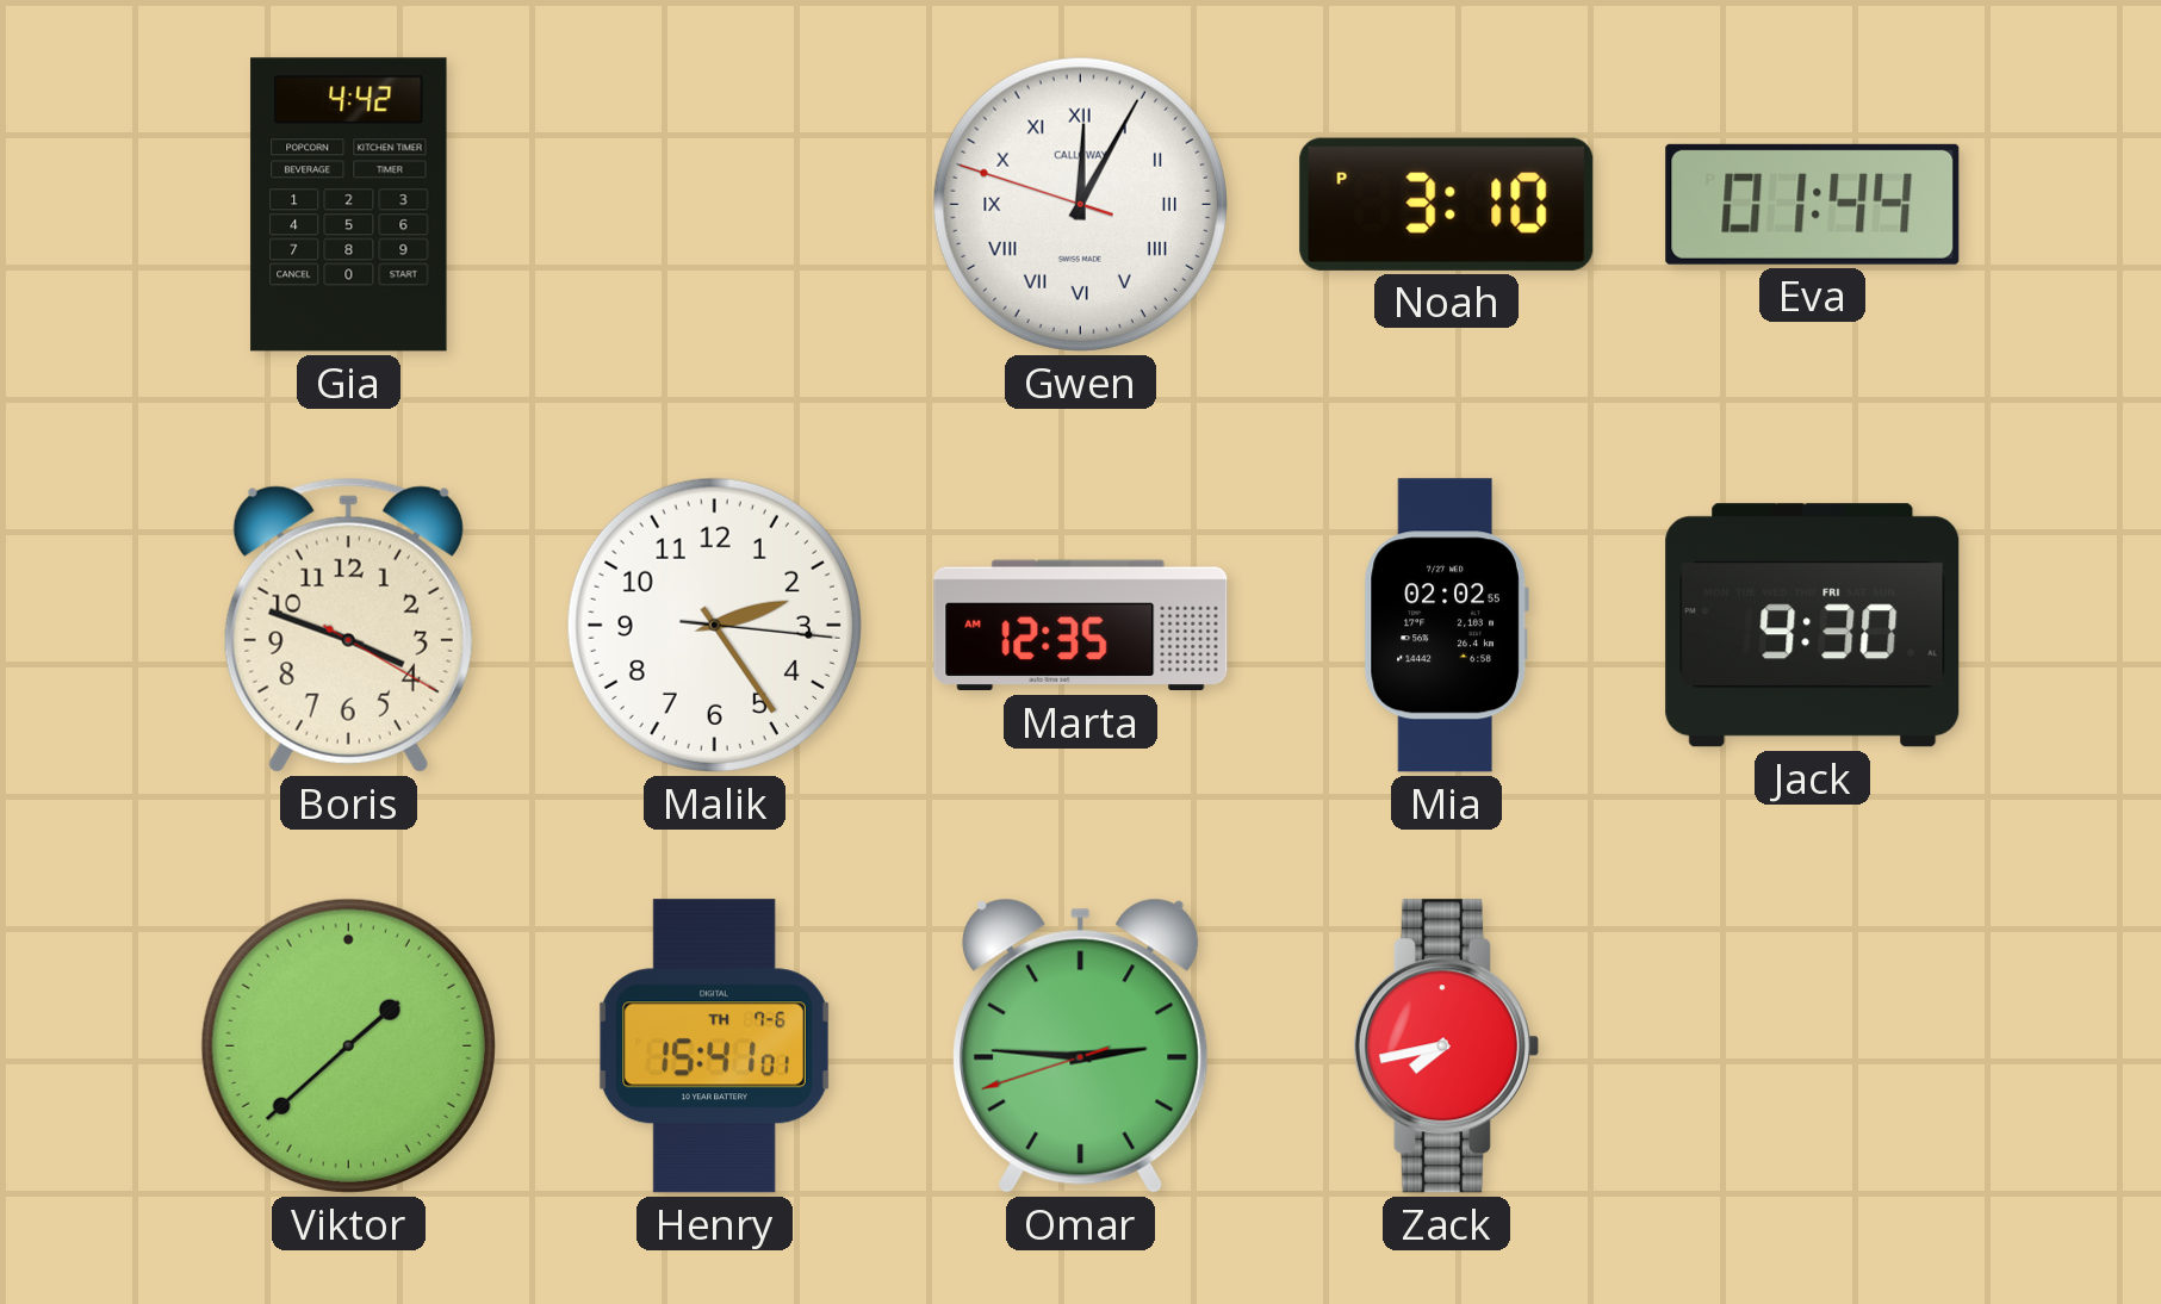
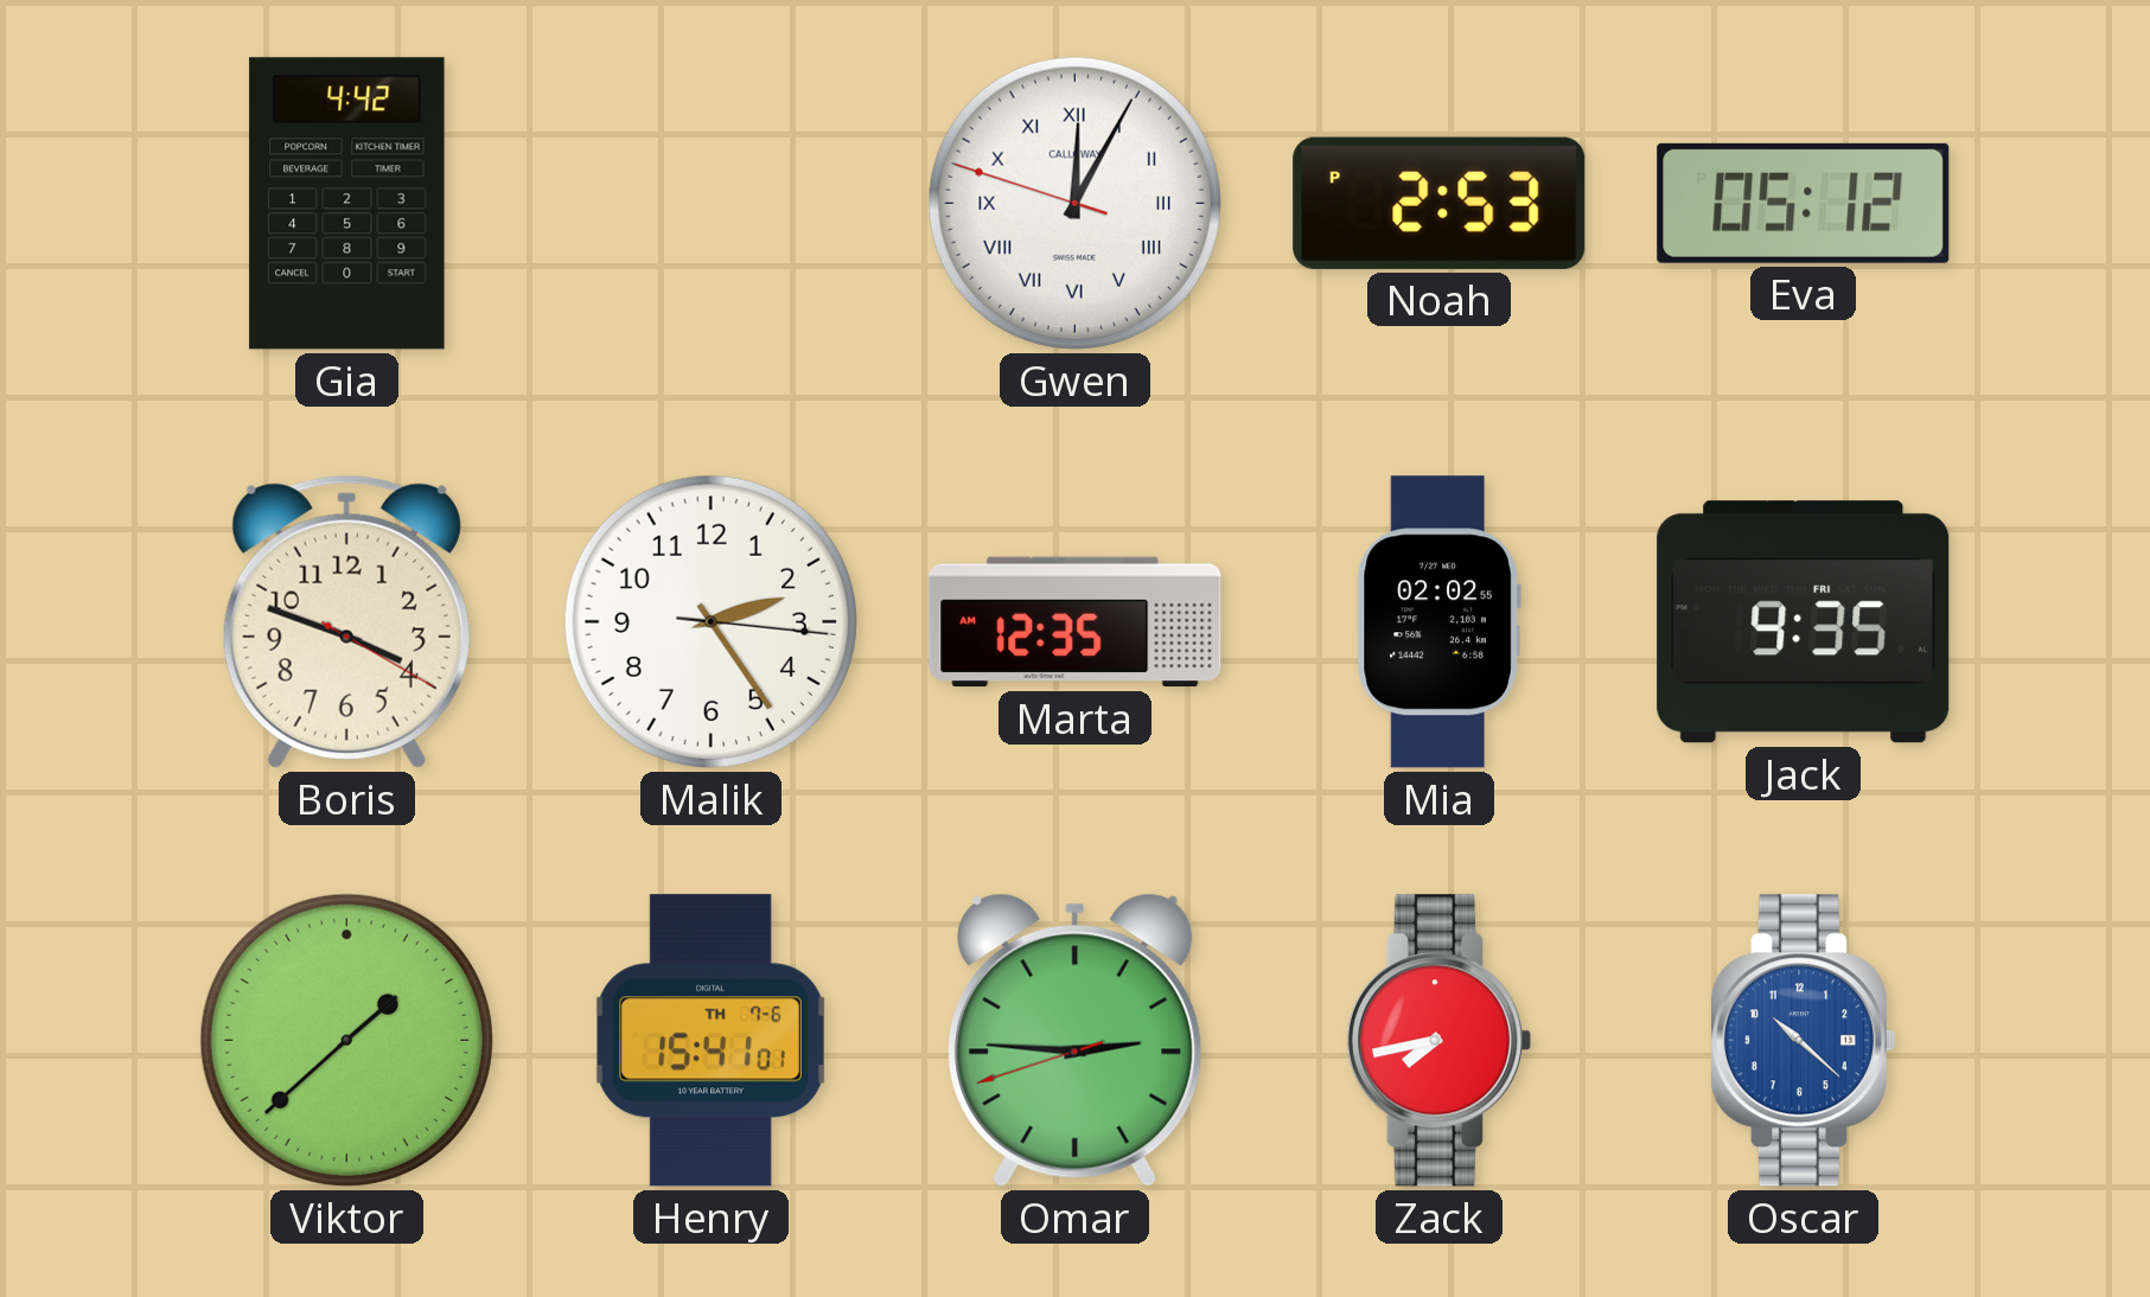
Noah: 3:10 -> 2:53
Eva: 01:44 -> 05:12
Jack: 9:30 -> 9:35
Oscar: none -> 10:22
